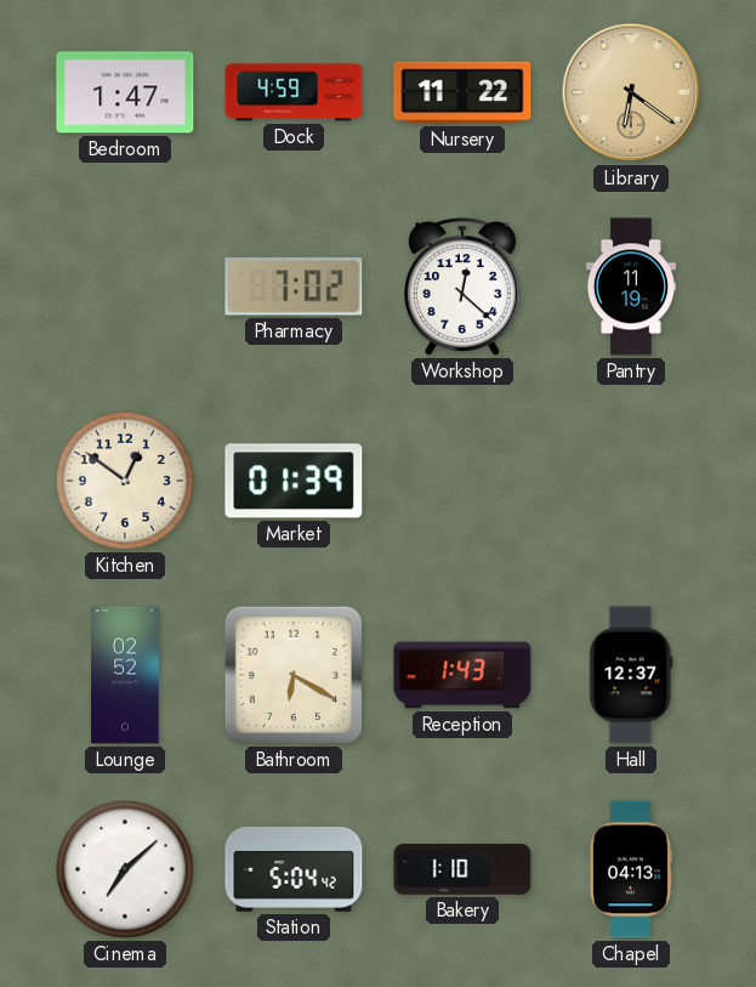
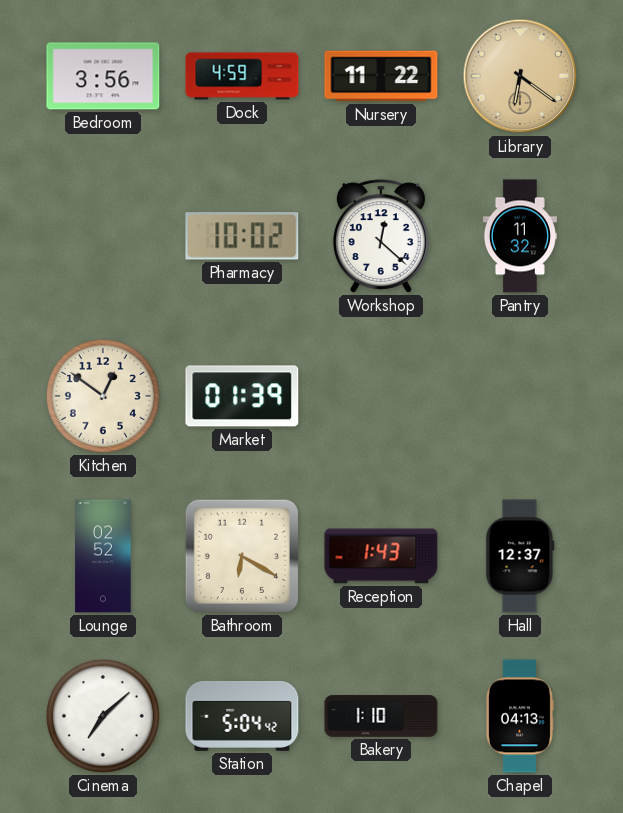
Bedroom: 1:47 -> 3:56
Pharmacy: 7:02 -> 10:02
Pantry: 11:19 -> 11:32
